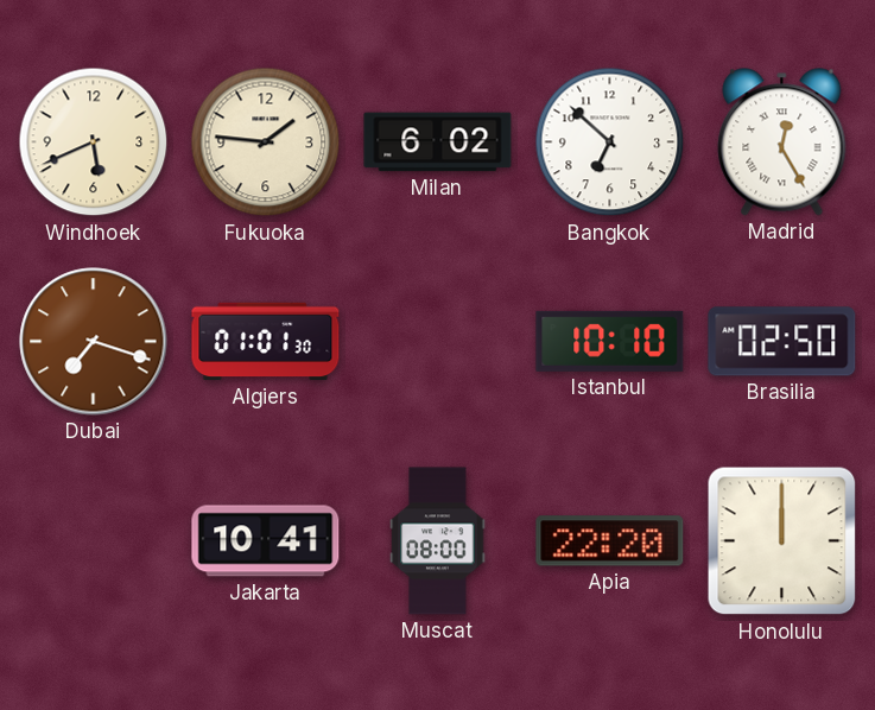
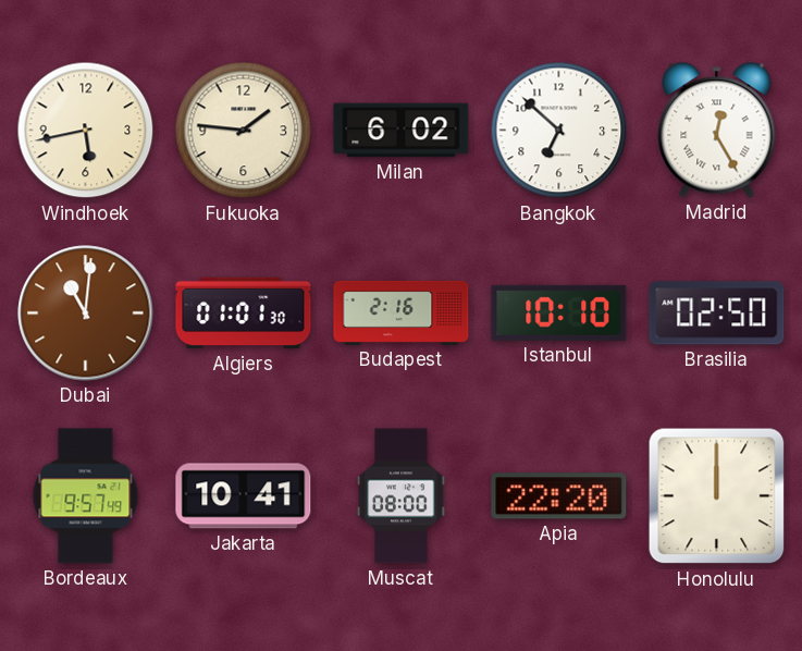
Windhoek: 5:41 -> 5:43
Dubai: 7:18 -> 11:01
Budapest: none -> 2:16
Bordeaux: none -> 9:57
